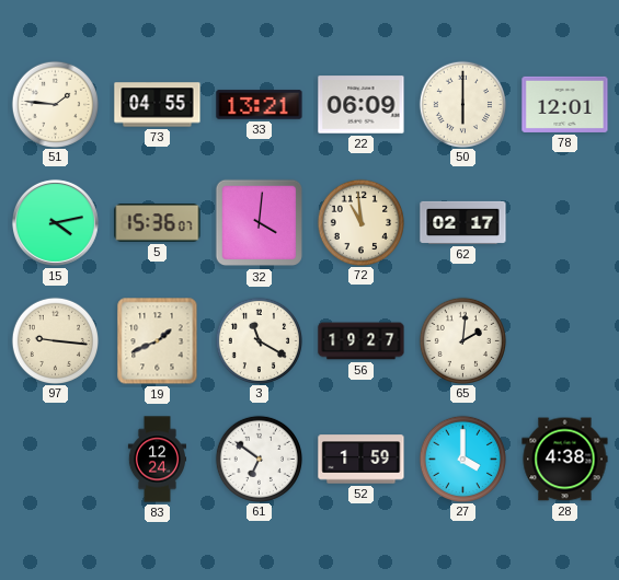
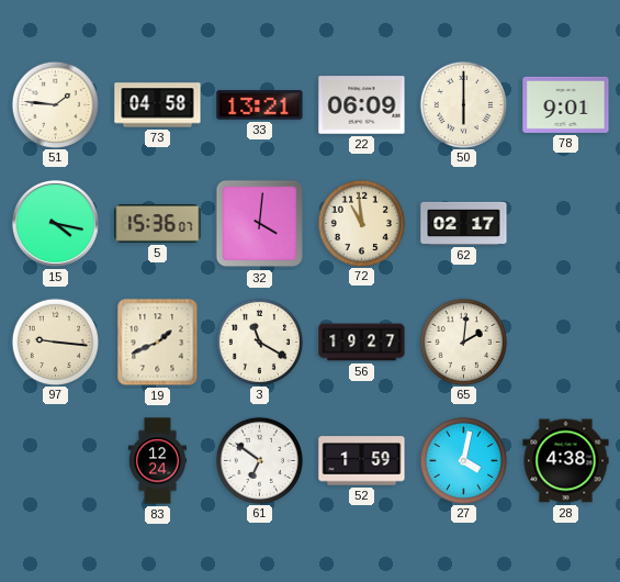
73: 04:55 -> 04:58
78: 12:01 -> 9:01
15: 4:13 -> 4:17
27: 4:00 -> 4:02
